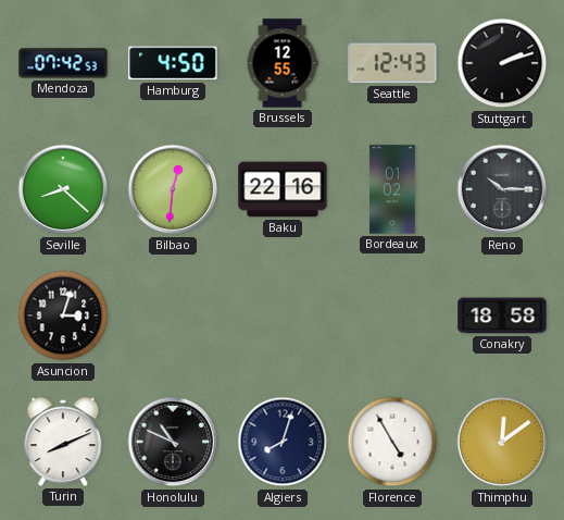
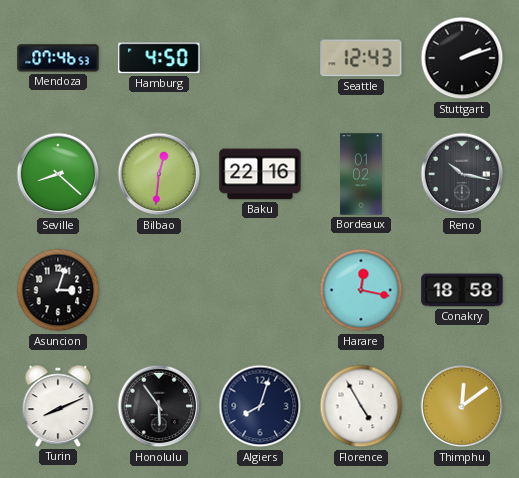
Mendoza: 07:42 -> 07:46
Brussels: 12:55 -> none
Reno: 10:15 -> 10:17
Harare: none -> 12:17
Honolulu: 10:49 -> 5:54
